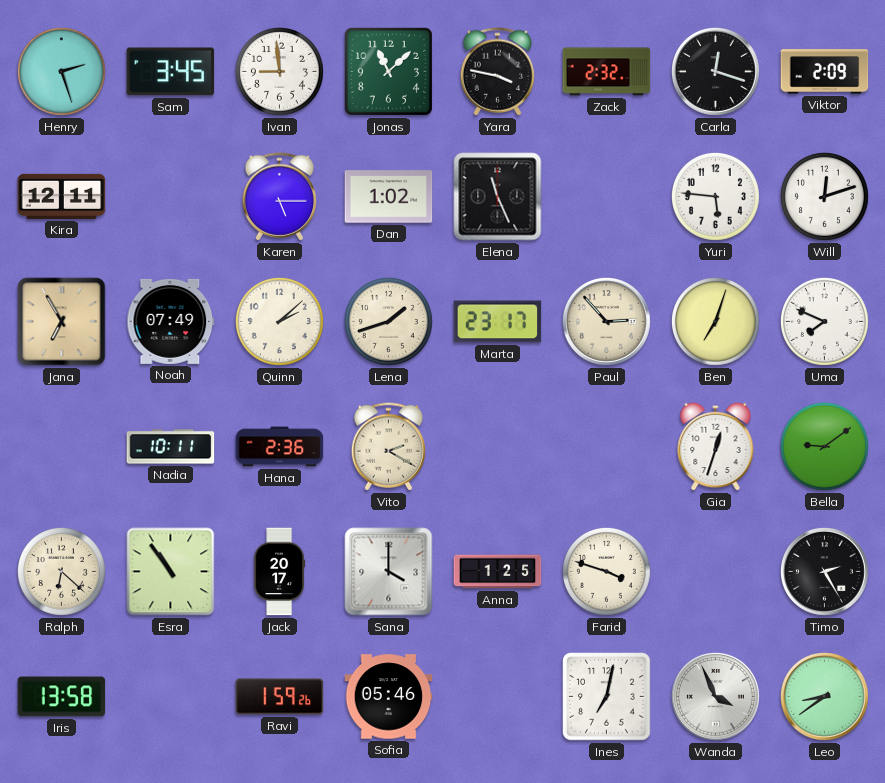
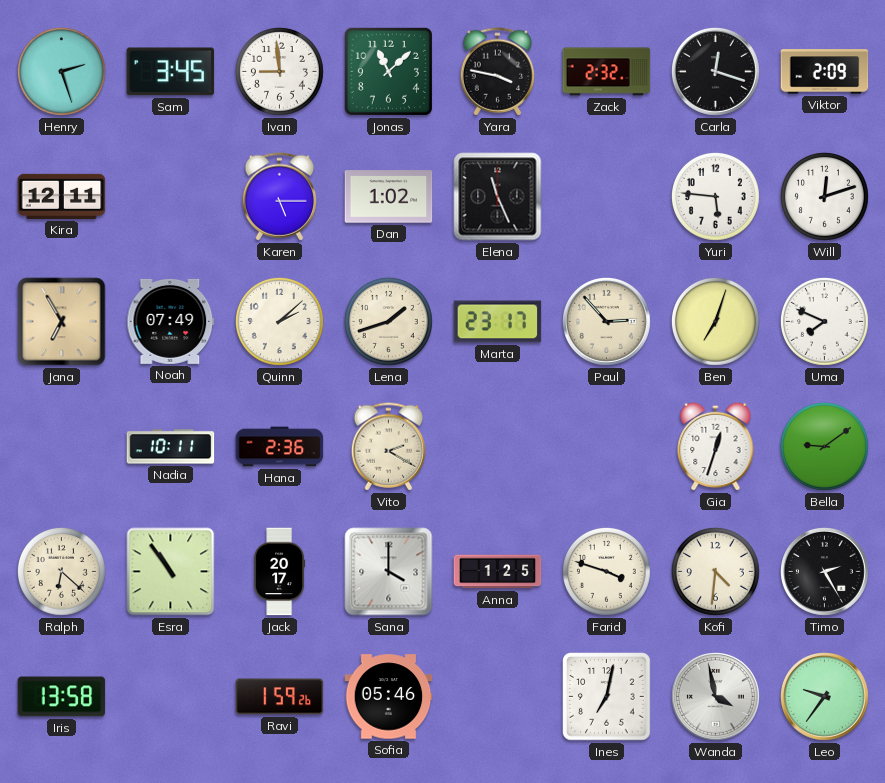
Kofi: none -> 4:31
Wanda: 3:56 -> 3:58
Leo: 8:39 -> 9:36
